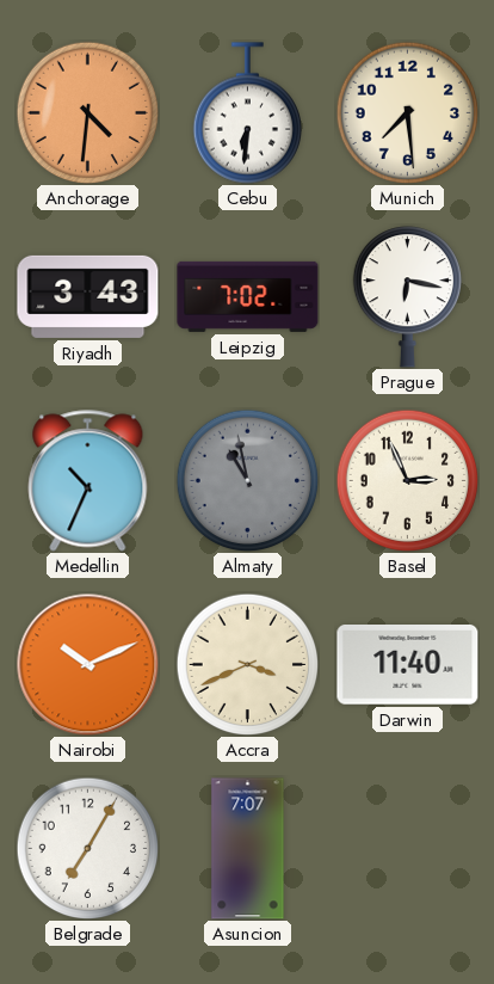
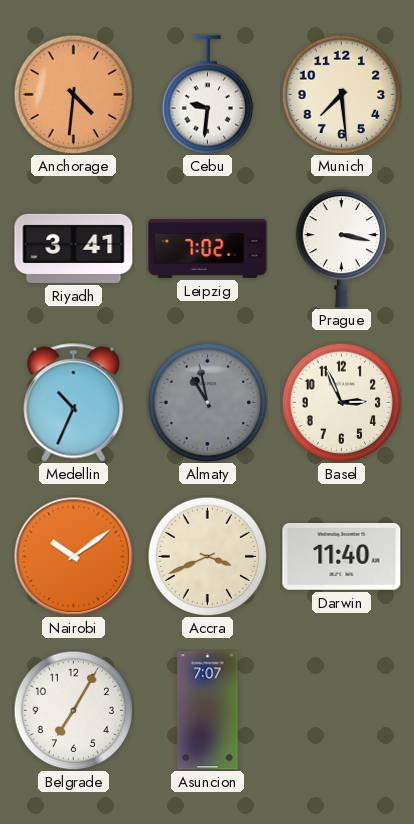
Cebu: 6:31 -> 9:31
Riyadh: 3:43 -> 3:41
Prague: 6:17 -> 3:17
Nairobi: 10:11 -> 10:09
